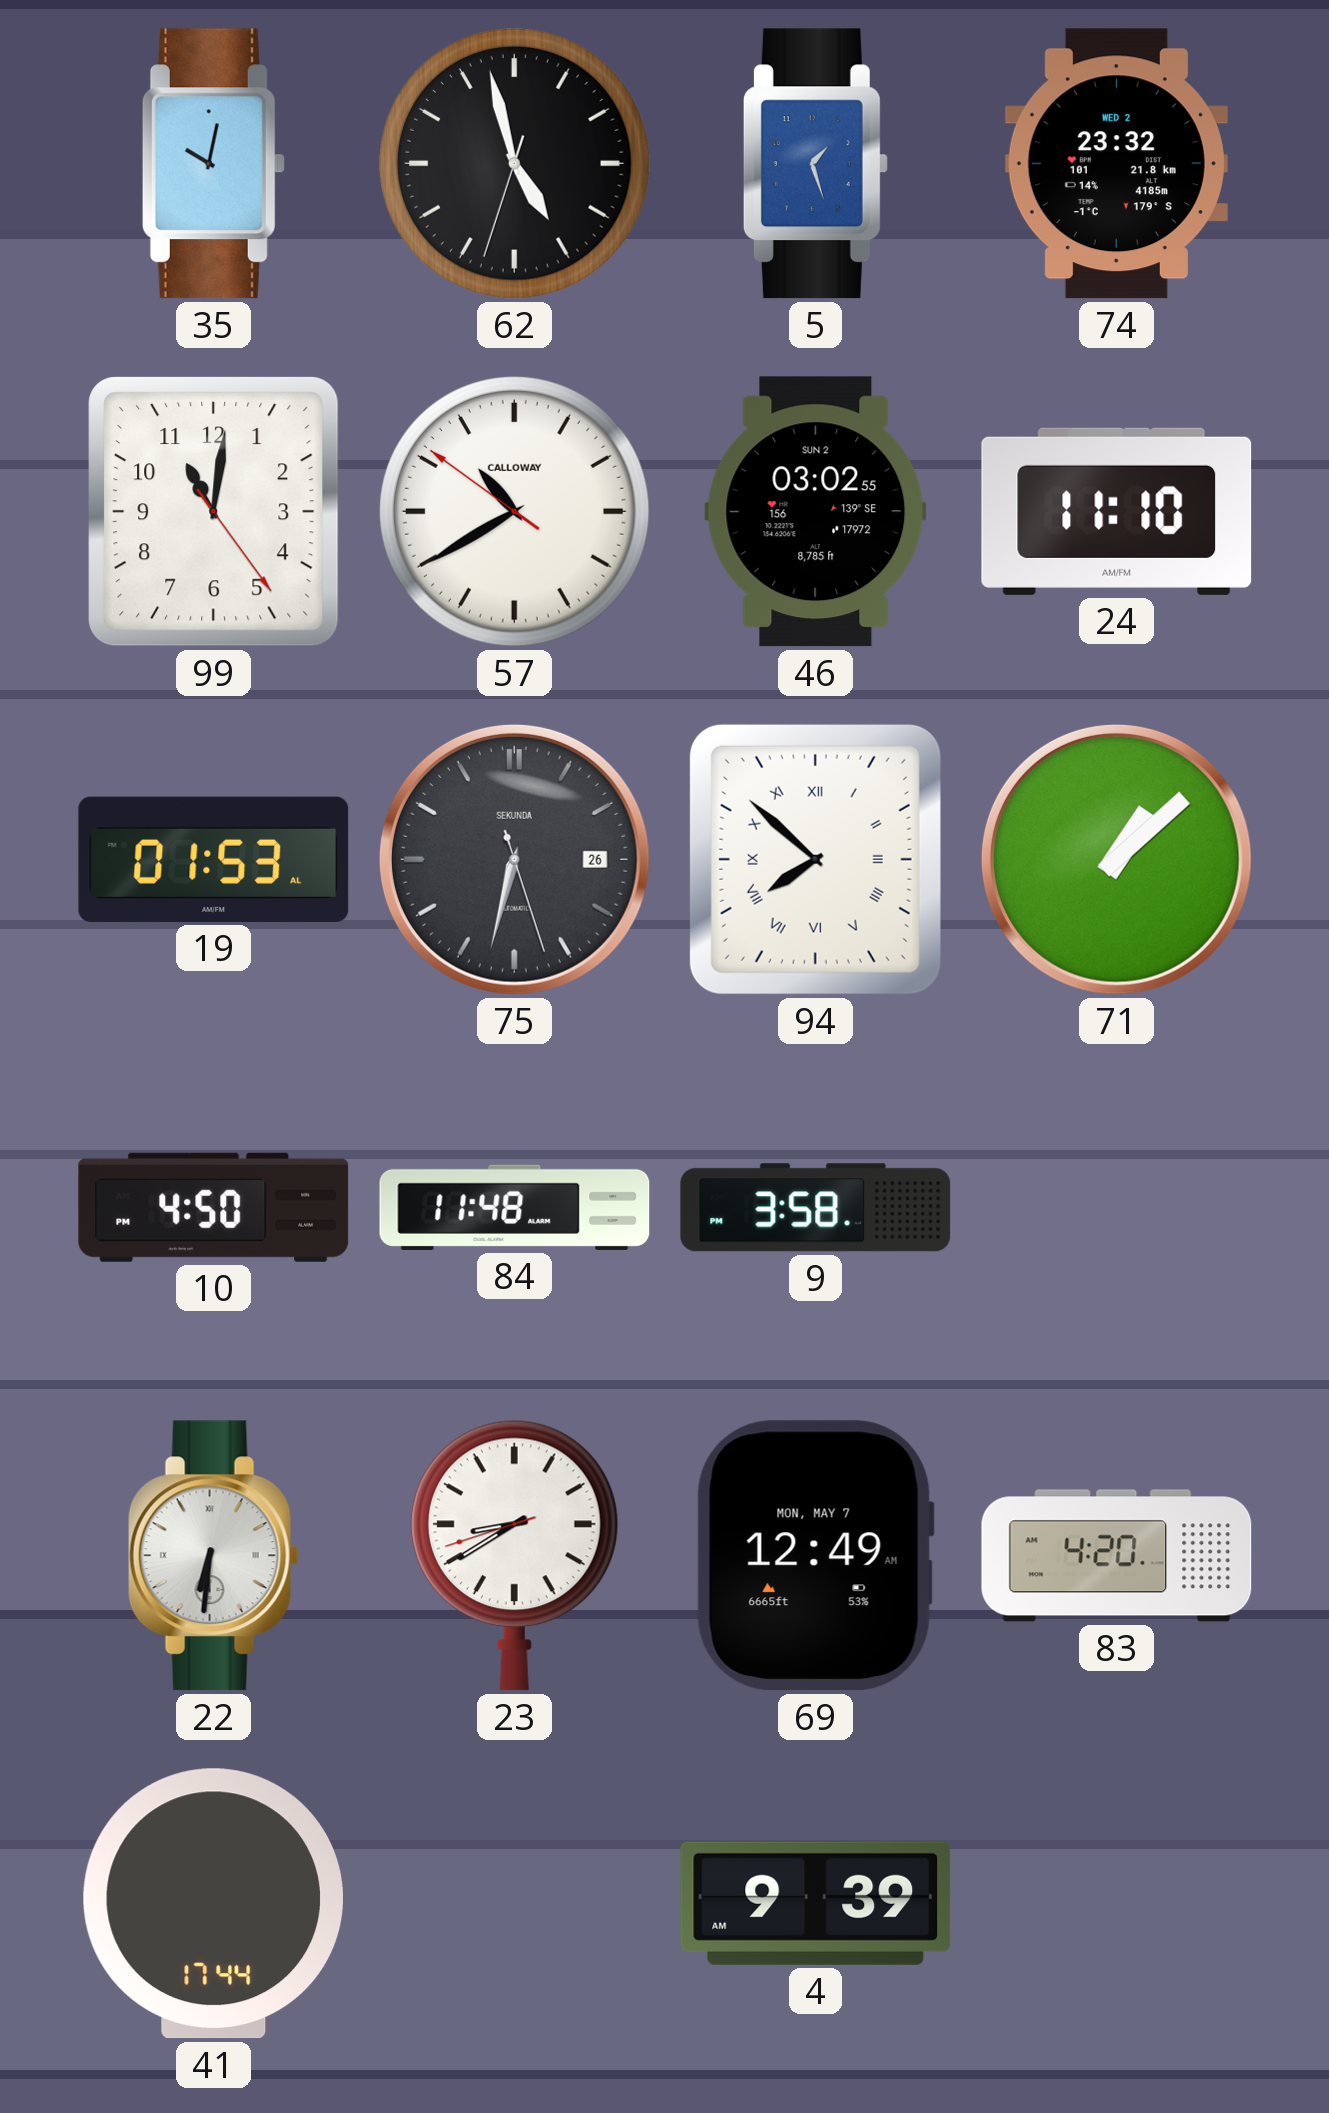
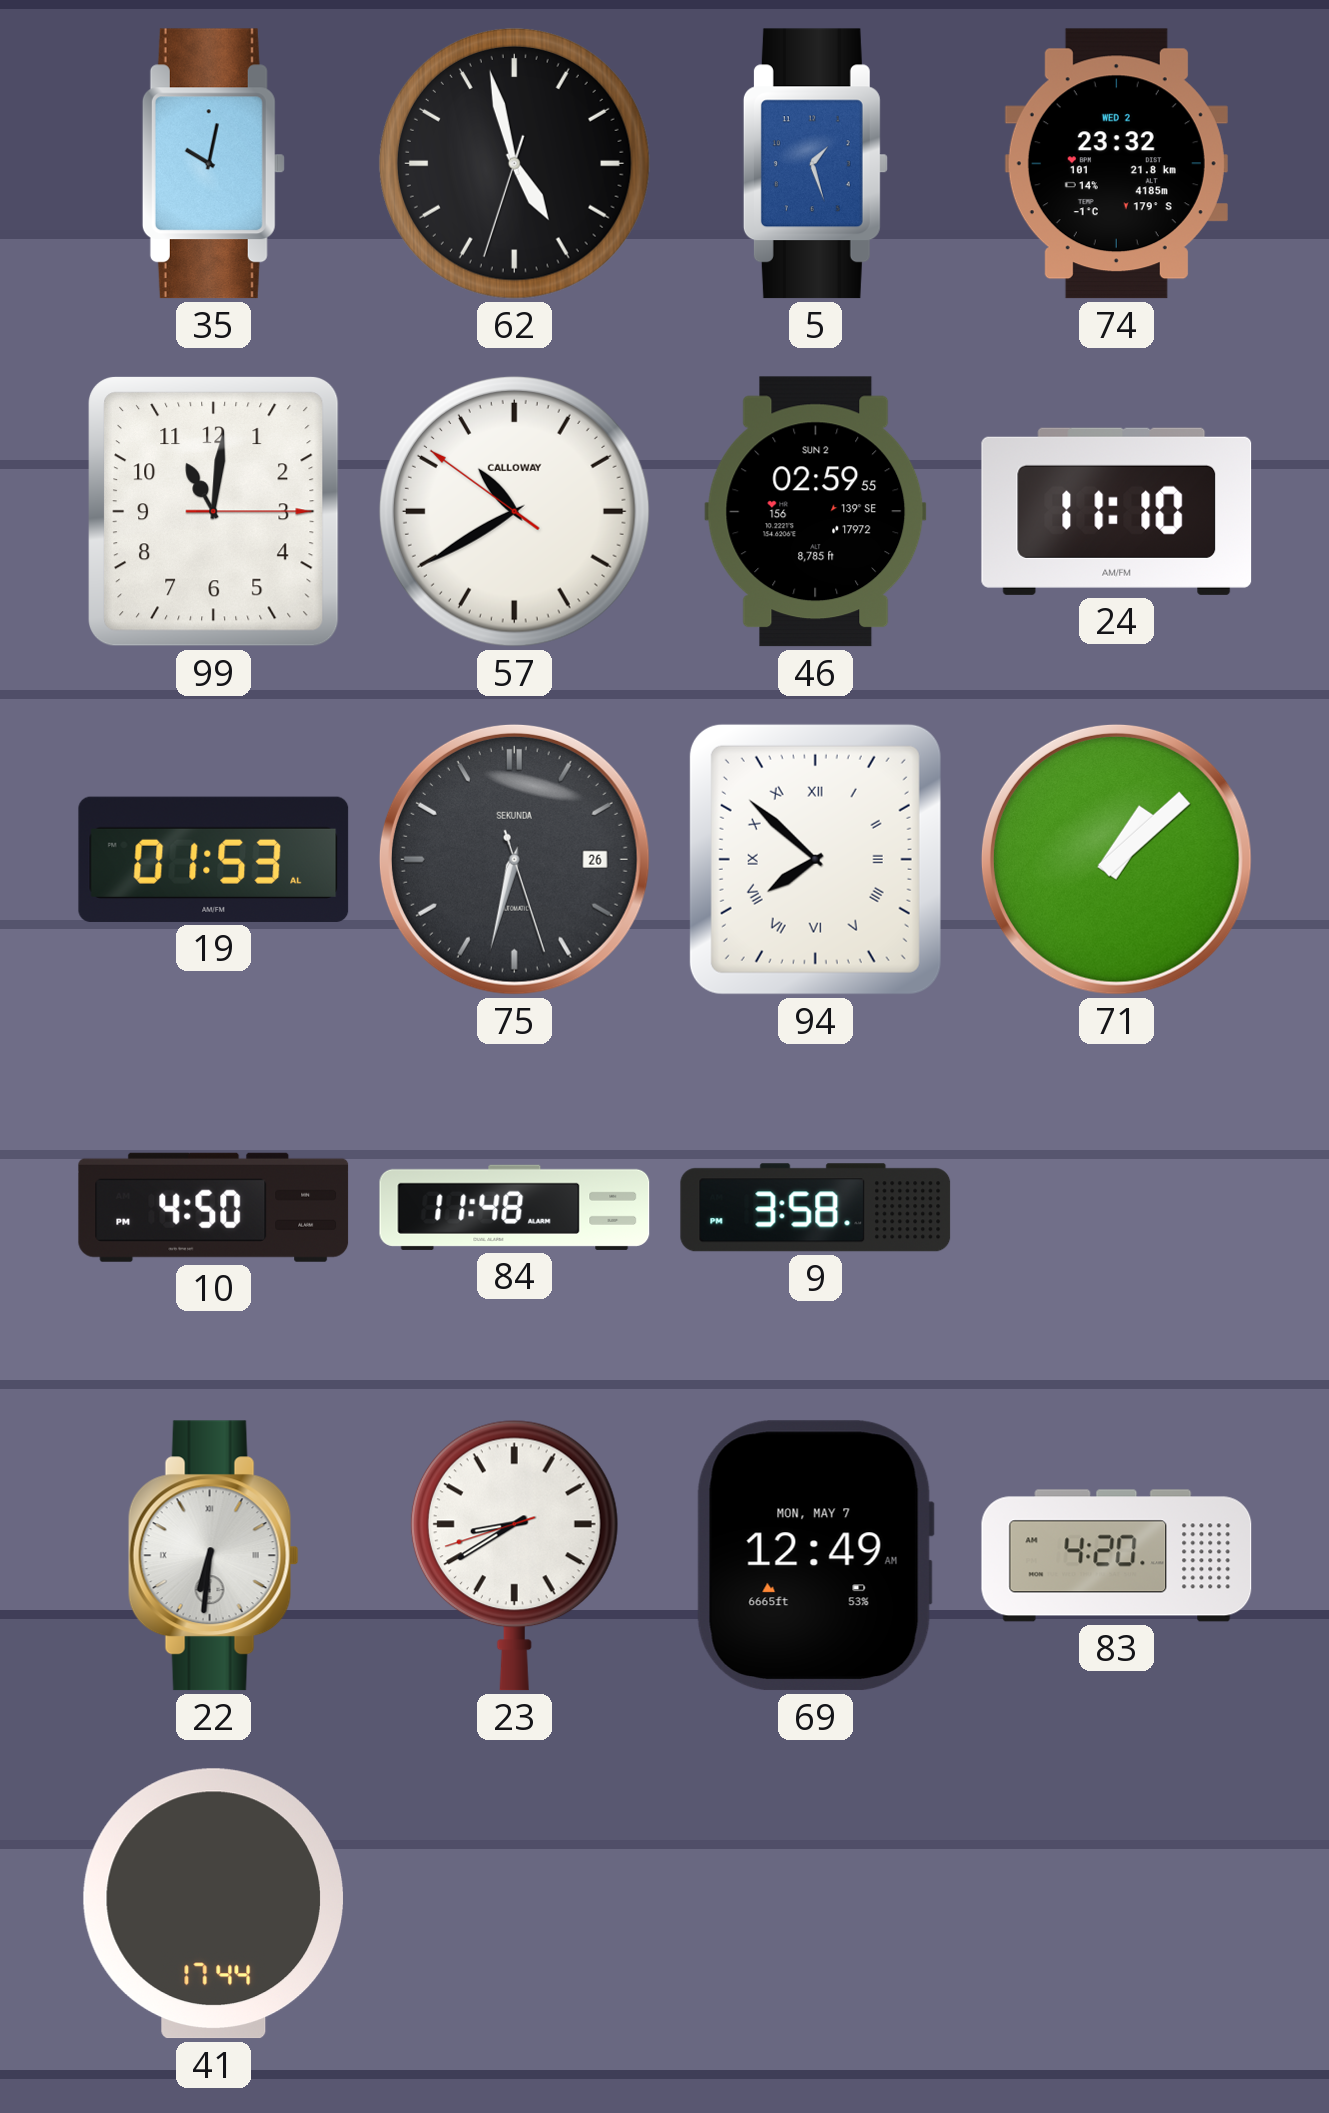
99: 11:01:24 -> 11:01:15
46: 03:02 -> 02:59
4: 9:39 -> none
